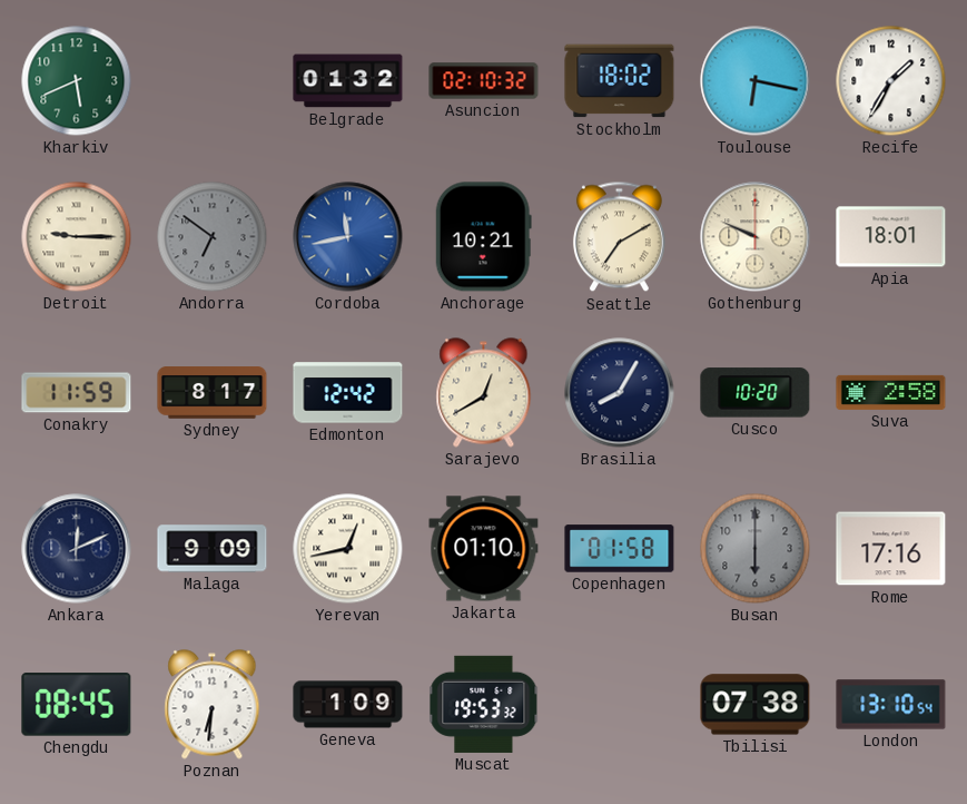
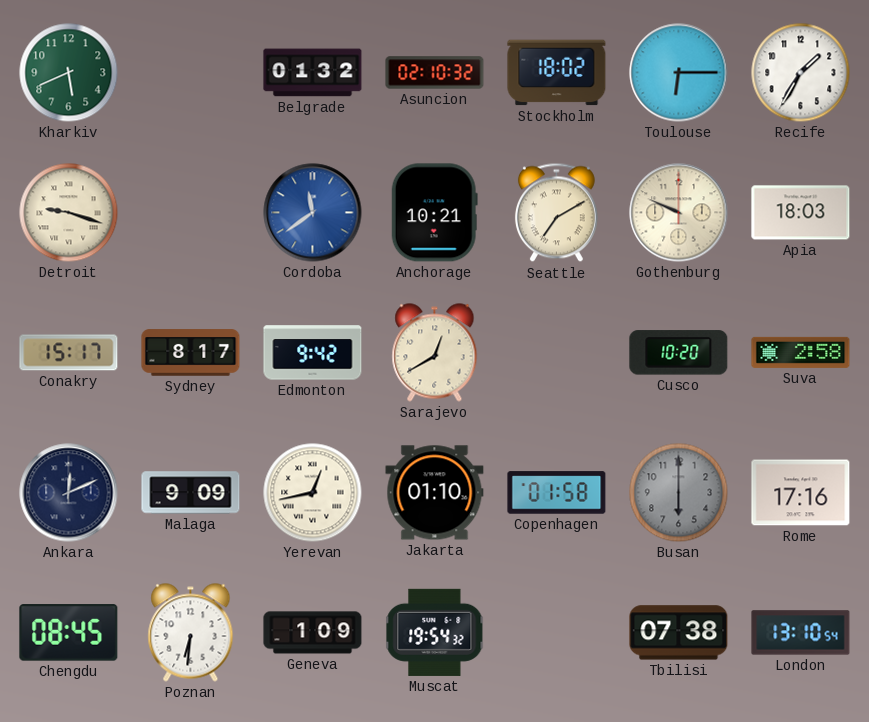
Toulouse: 6:17 -> 6:15
Detroit: 9:15 -> 9:18
Andorra: 6:51 -> none
Cordoba: 11:43 -> 11:39
Apia: 18:01 -> 18:03
Conakry: 11:59 -> 15:17
Edmonton: 12:42 -> 9:42
Brasilia: 8:05 -> none
Muscat: 19:53 -> 19:54
